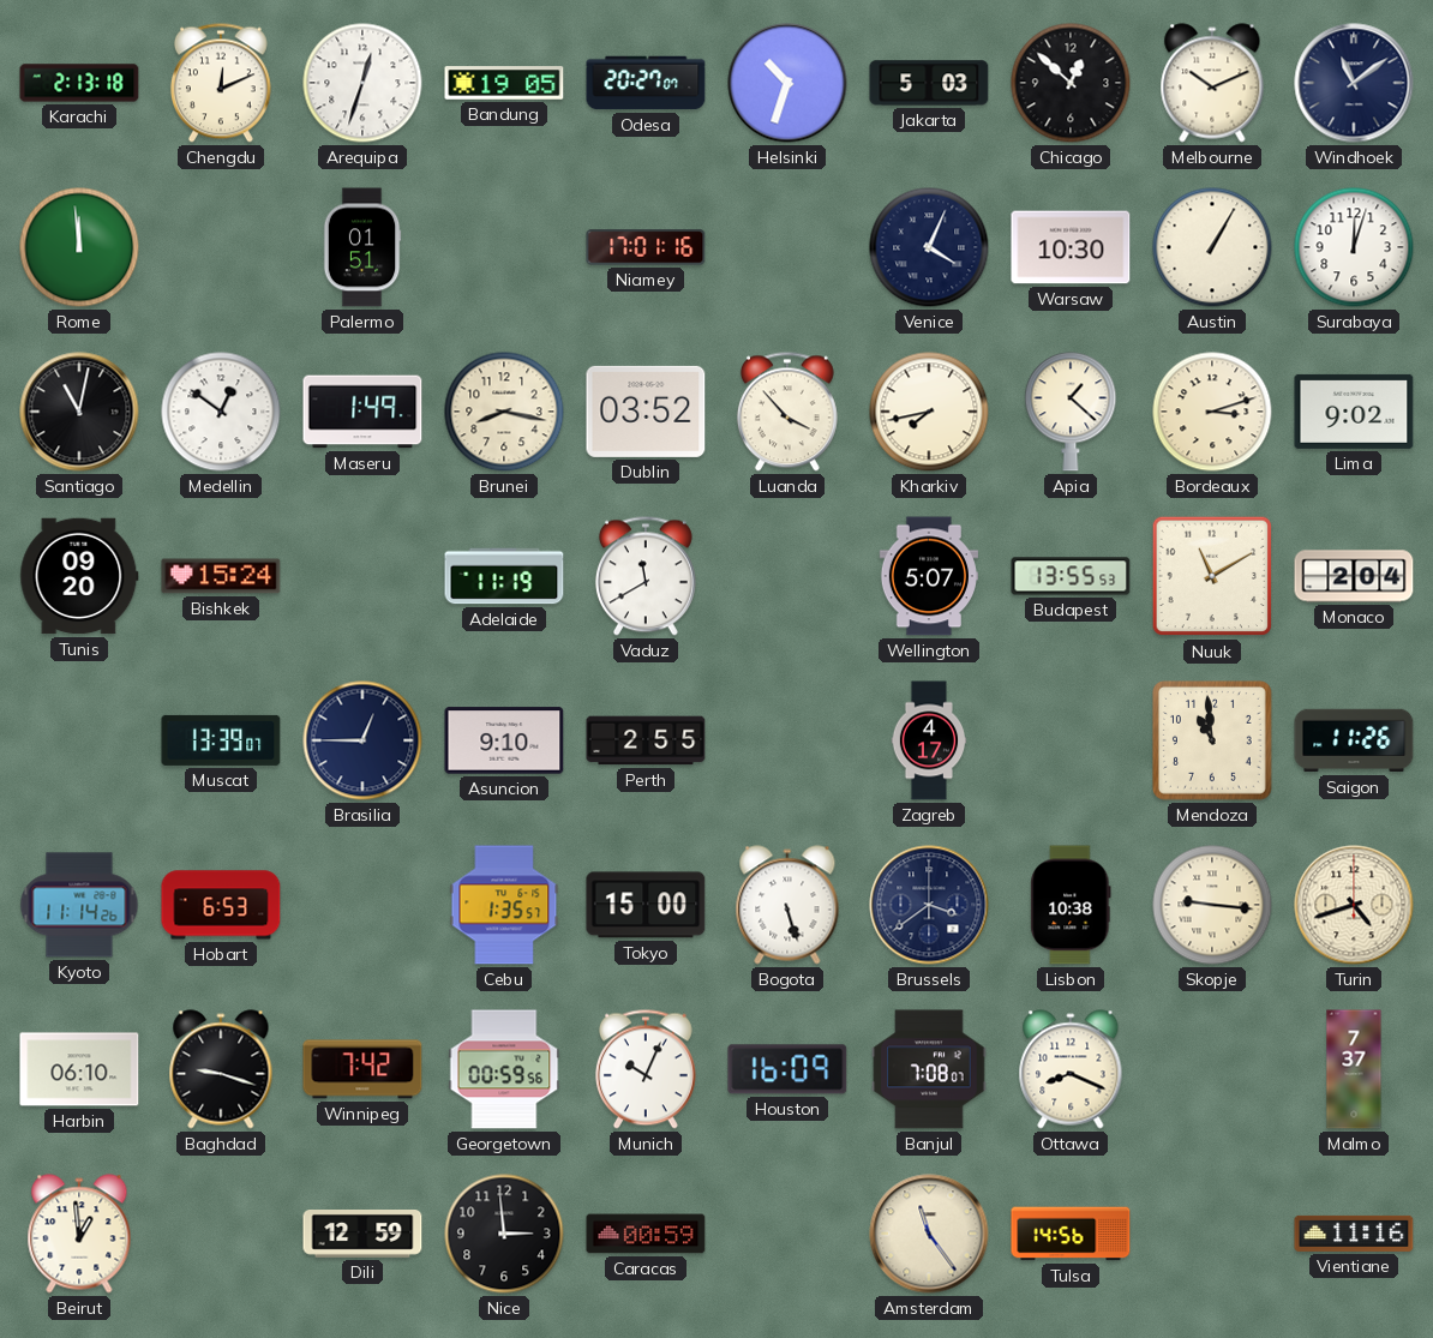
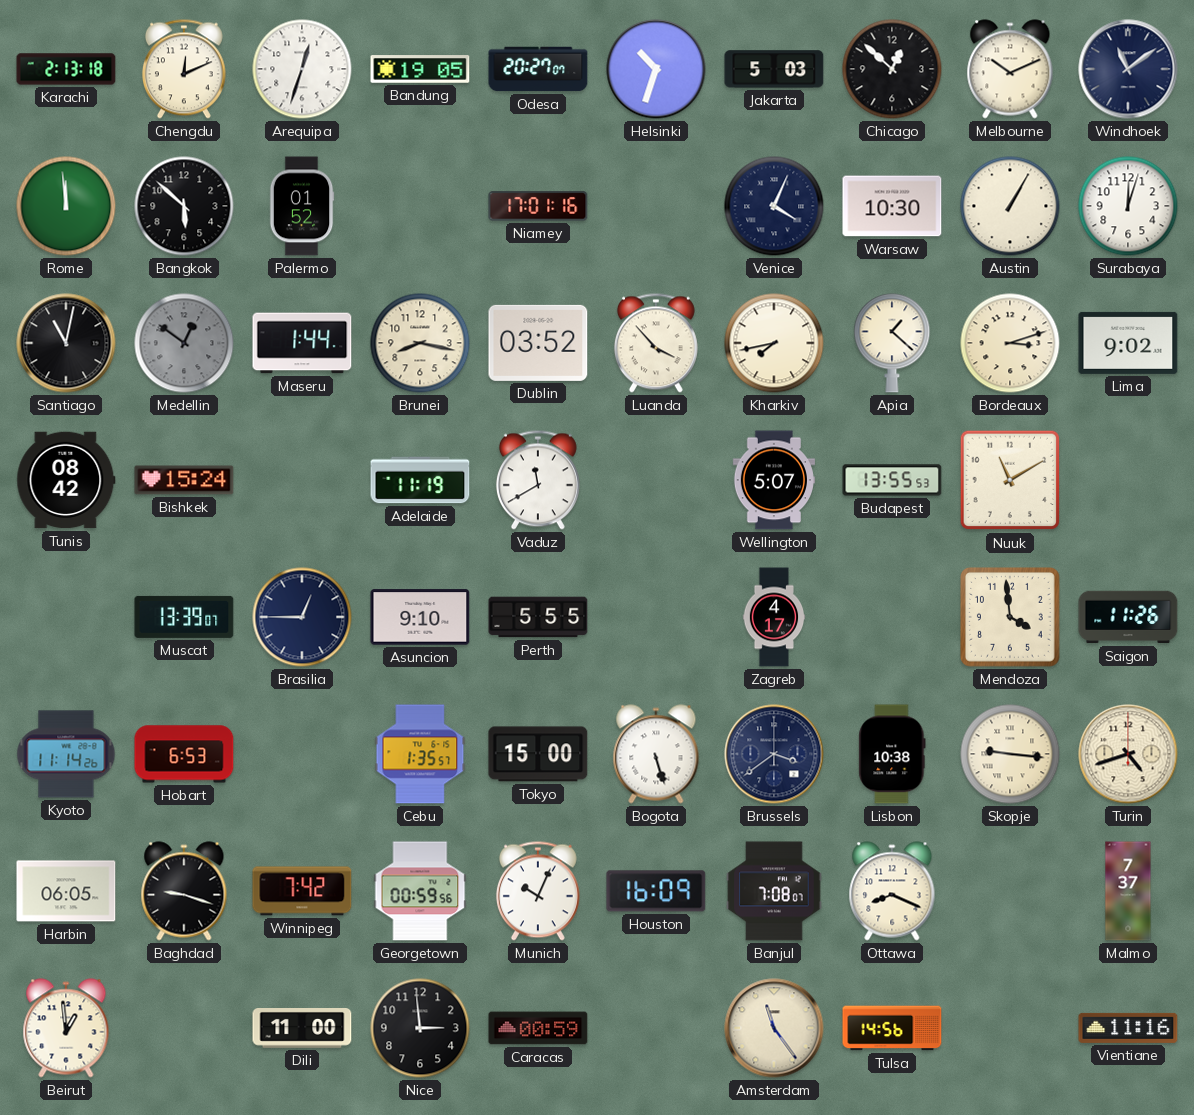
Bangkok: none -> 5:52
Palermo: 01:51 -> 01:52
Medellin dial: white -> grey
Maseru: 1:49 -> 1:44
Tunis: 09:20 -> 08:42
Monaco: 2:04 -> none
Perth: 2:55 -> 5:55
Mendoza: 10:59 -> 3:59
Harbin: 06:10 -> 06:05
Dili: 12:59 -> 11:00
